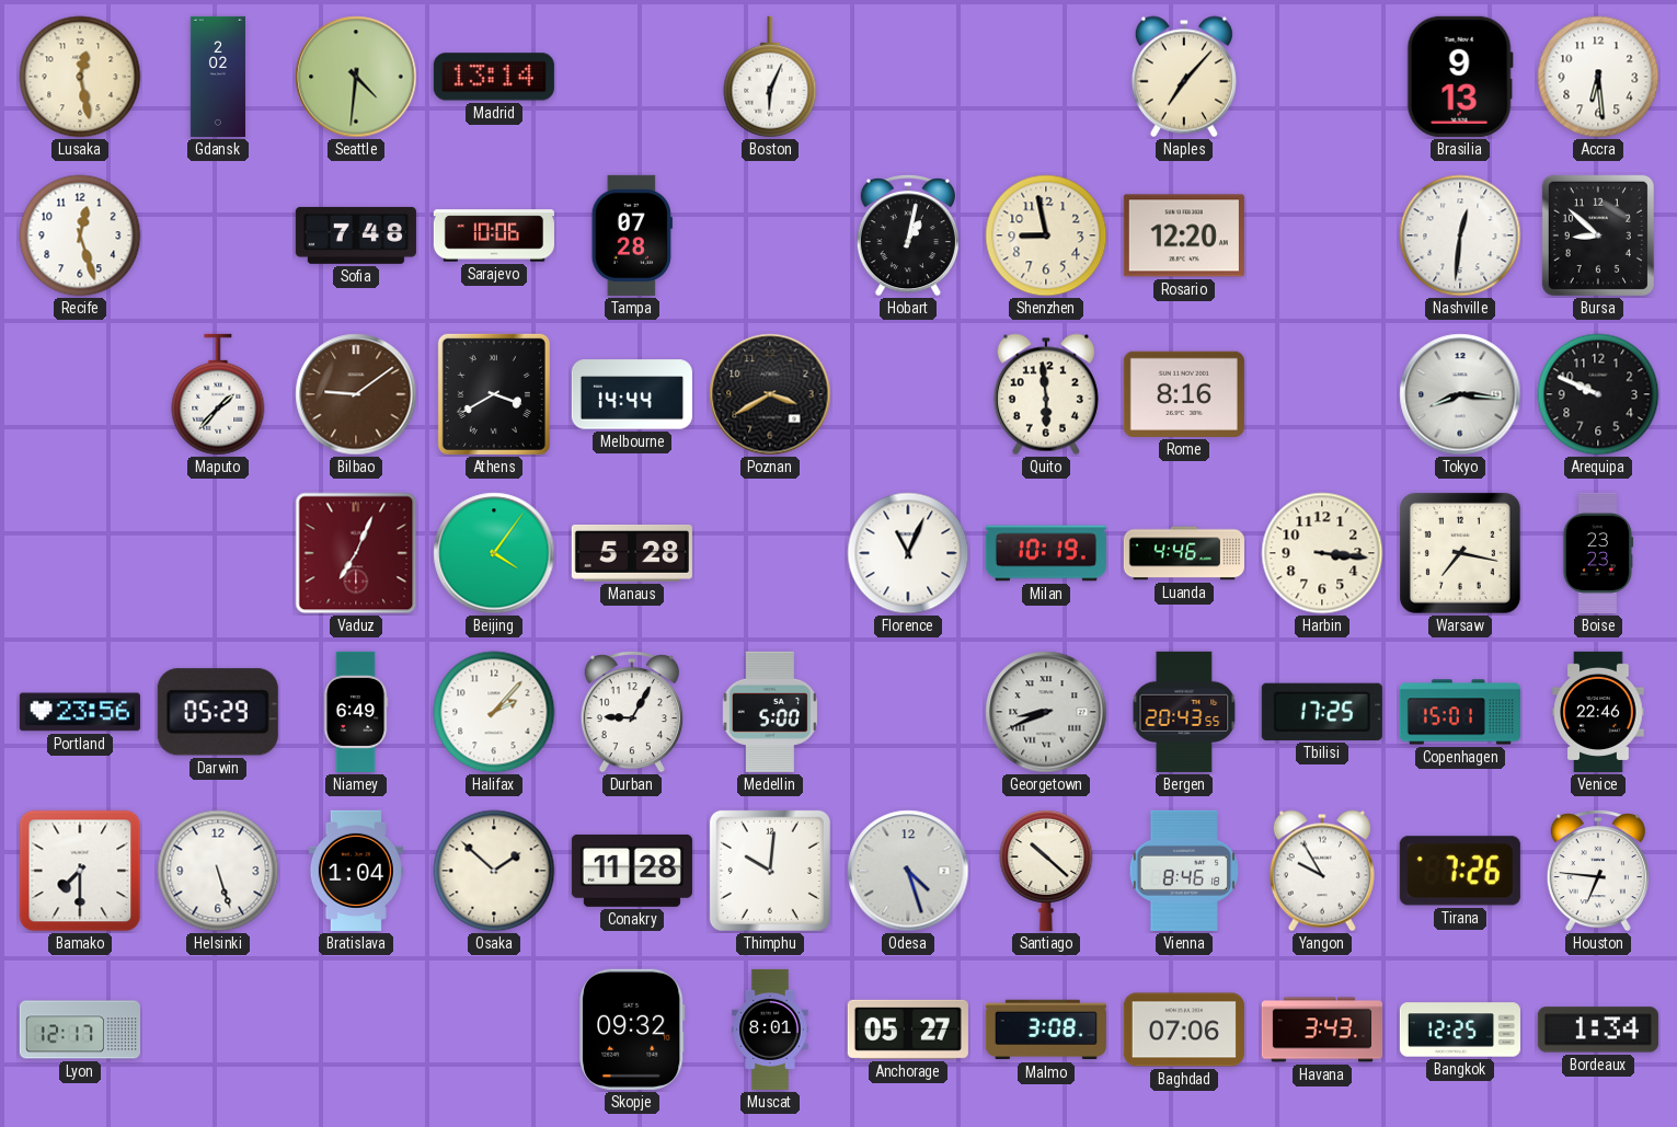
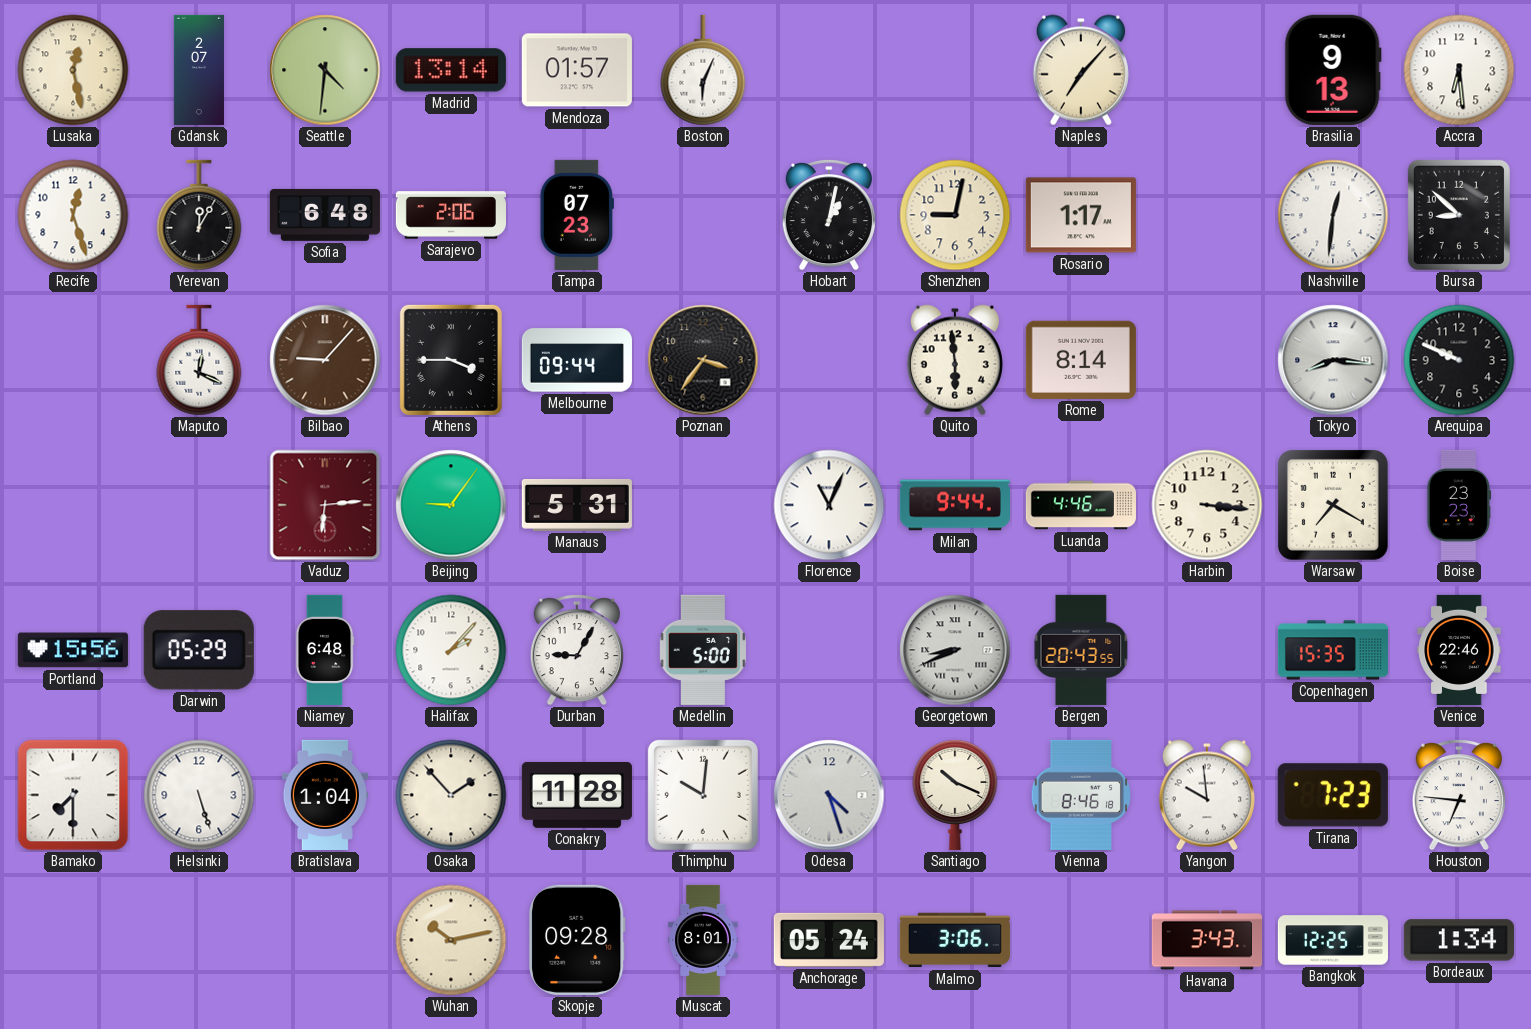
Gdansk: 2:02 -> 2:07
Mendoza: none -> 01:57
Yerevan: none -> 12:05
Sofia: 7:48 -> 6:48
Sarajevo: 10:06 -> 2:06
Tampa: 07:28 -> 07:23
Shenzhen: 8:58 -> 9:02
Rosario: 12:20 -> 1:17
Maputo: 1:37 -> 12:19
Bilbao: 9:09 -> 9:07
Athens: 3:40 -> 3:45
Melbourne: 14:44 -> 09:44
Poznan: 3:40 -> 3:36
Rome: 8:16 -> 8:14
Vaduz: 7:04 -> 6:14
Beijing: 4:06 -> 9:06
Manaus: 5:28 -> 5:31
Milan: 10:19 -> 9:44
Warsaw: 7:17 -> 7:20
Portland: 23:56 -> 15:56
Niamey: 6:49 -> 6:48
Tbilisi: 17:25 -> none
Copenhagen: 15:01 -> 15:35
Osaka: 1:52 -> 1:53
Santiago: 10:22 -> 10:19
Yangon: 9:55 -> 9:59
Tirana: 7:26 -> 7:23
Lyon: 12:17 -> none
Wuhan: none -> 10:13
Skopje: 09:32 -> 09:28
Anchorage: 05:27 -> 05:24
Malmo: 3:08 -> 3:06
Baghdad: 07:06 -> none
